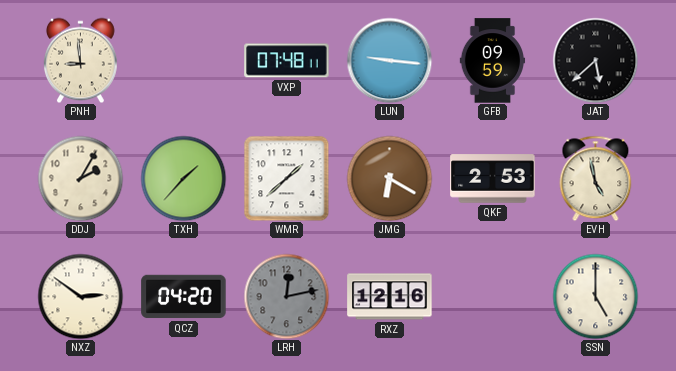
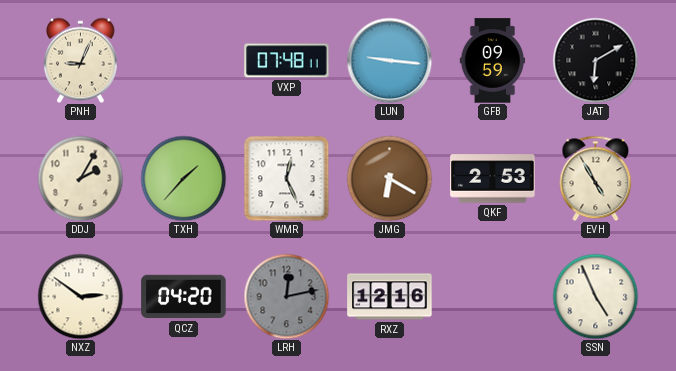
PNH: 8:59 -> 9:04
JAT: 5:38 -> 6:10
WMR: 1:38 -> 12:26
EVH: 4:58 -> 4:55
SSN: 5:00 -> 4:56
